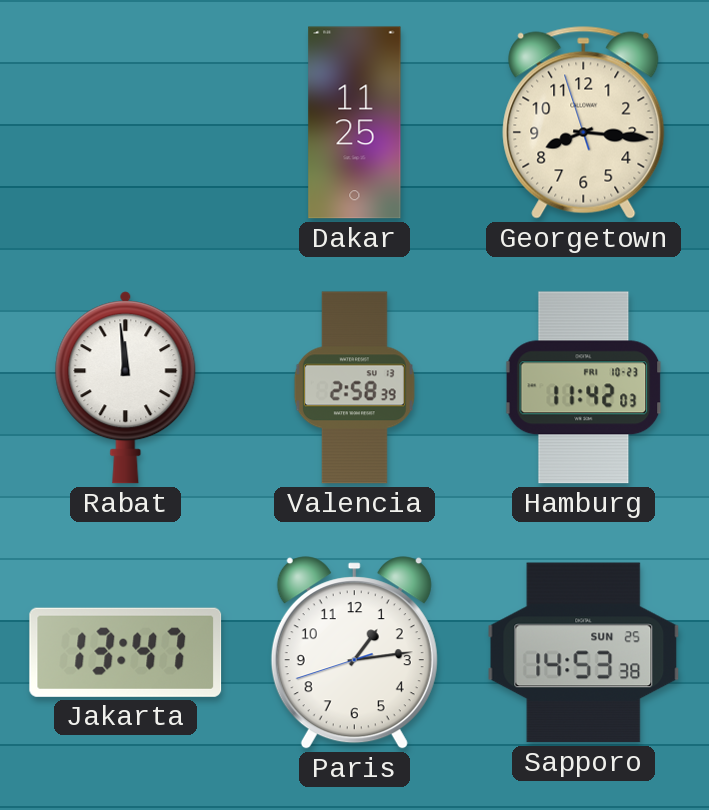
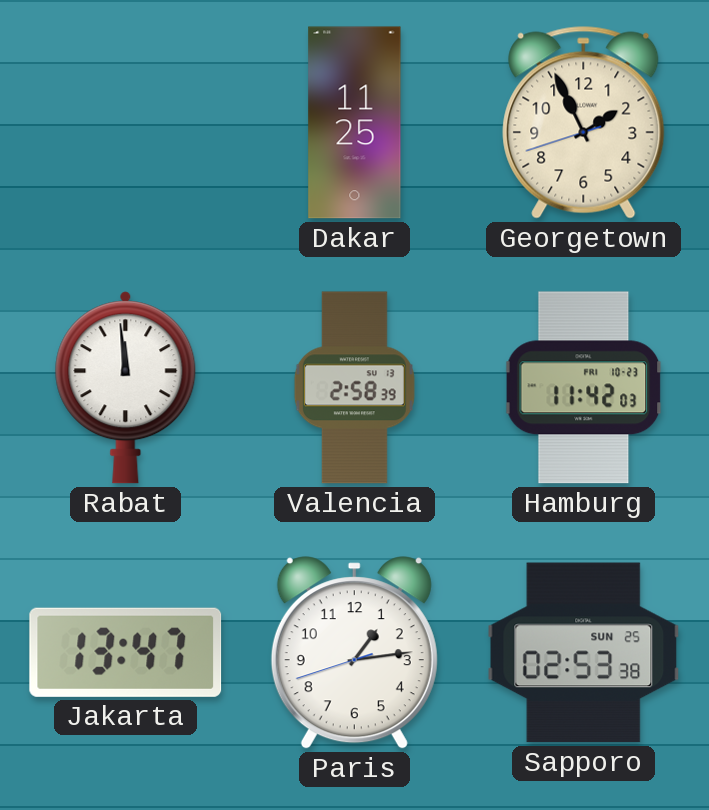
Georgetown: 8:15 -> 1:55
Sapporo: 14:53 -> 02:53
